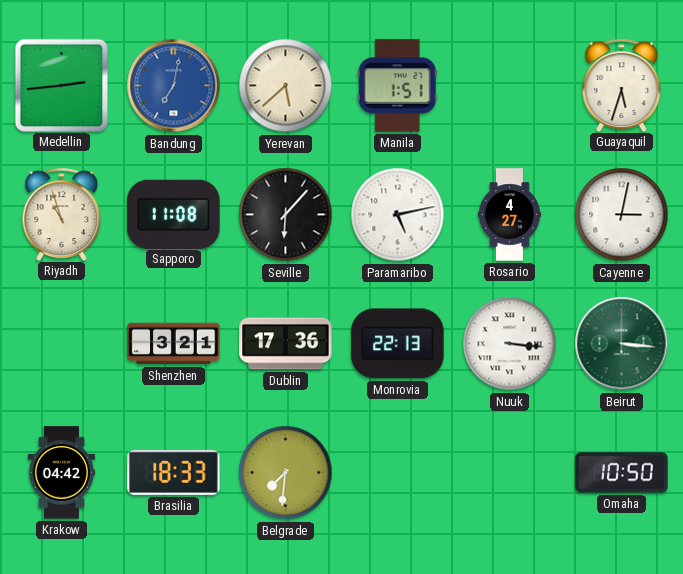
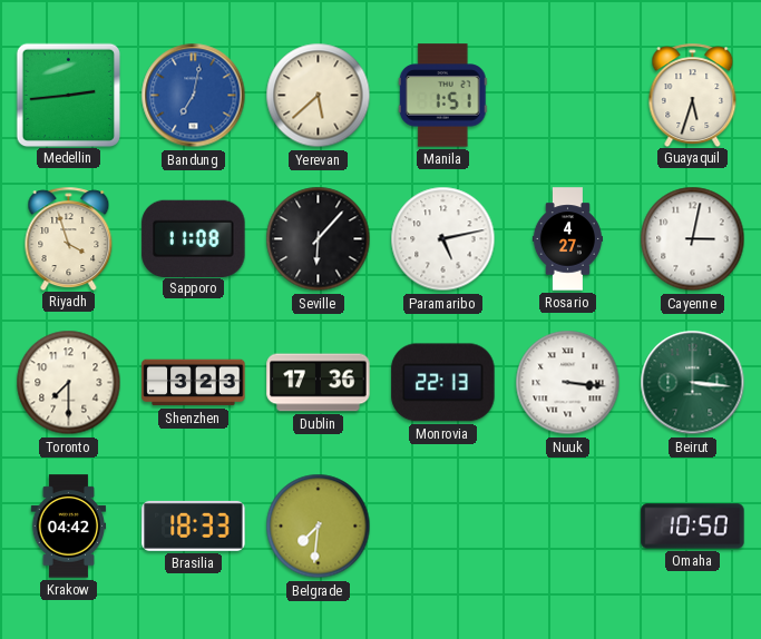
Riyadh: 10:57 -> 3:57
Toronto: none -> 7:30
Shenzhen: 3:21 -> 3:23
